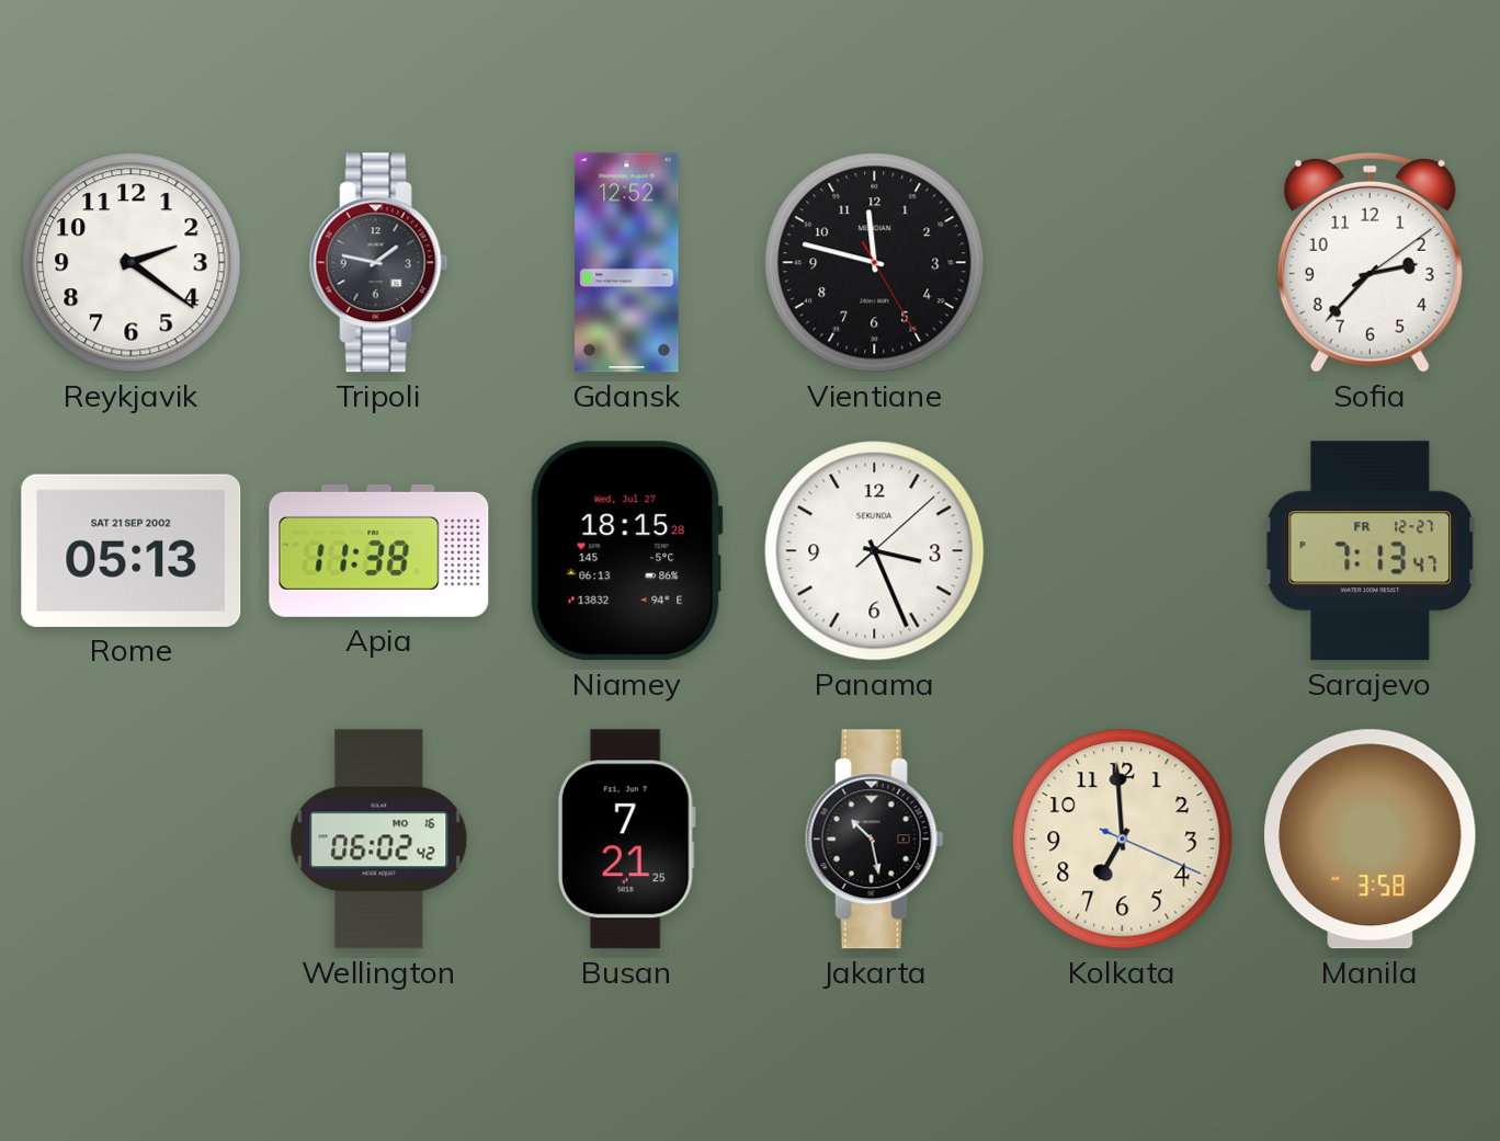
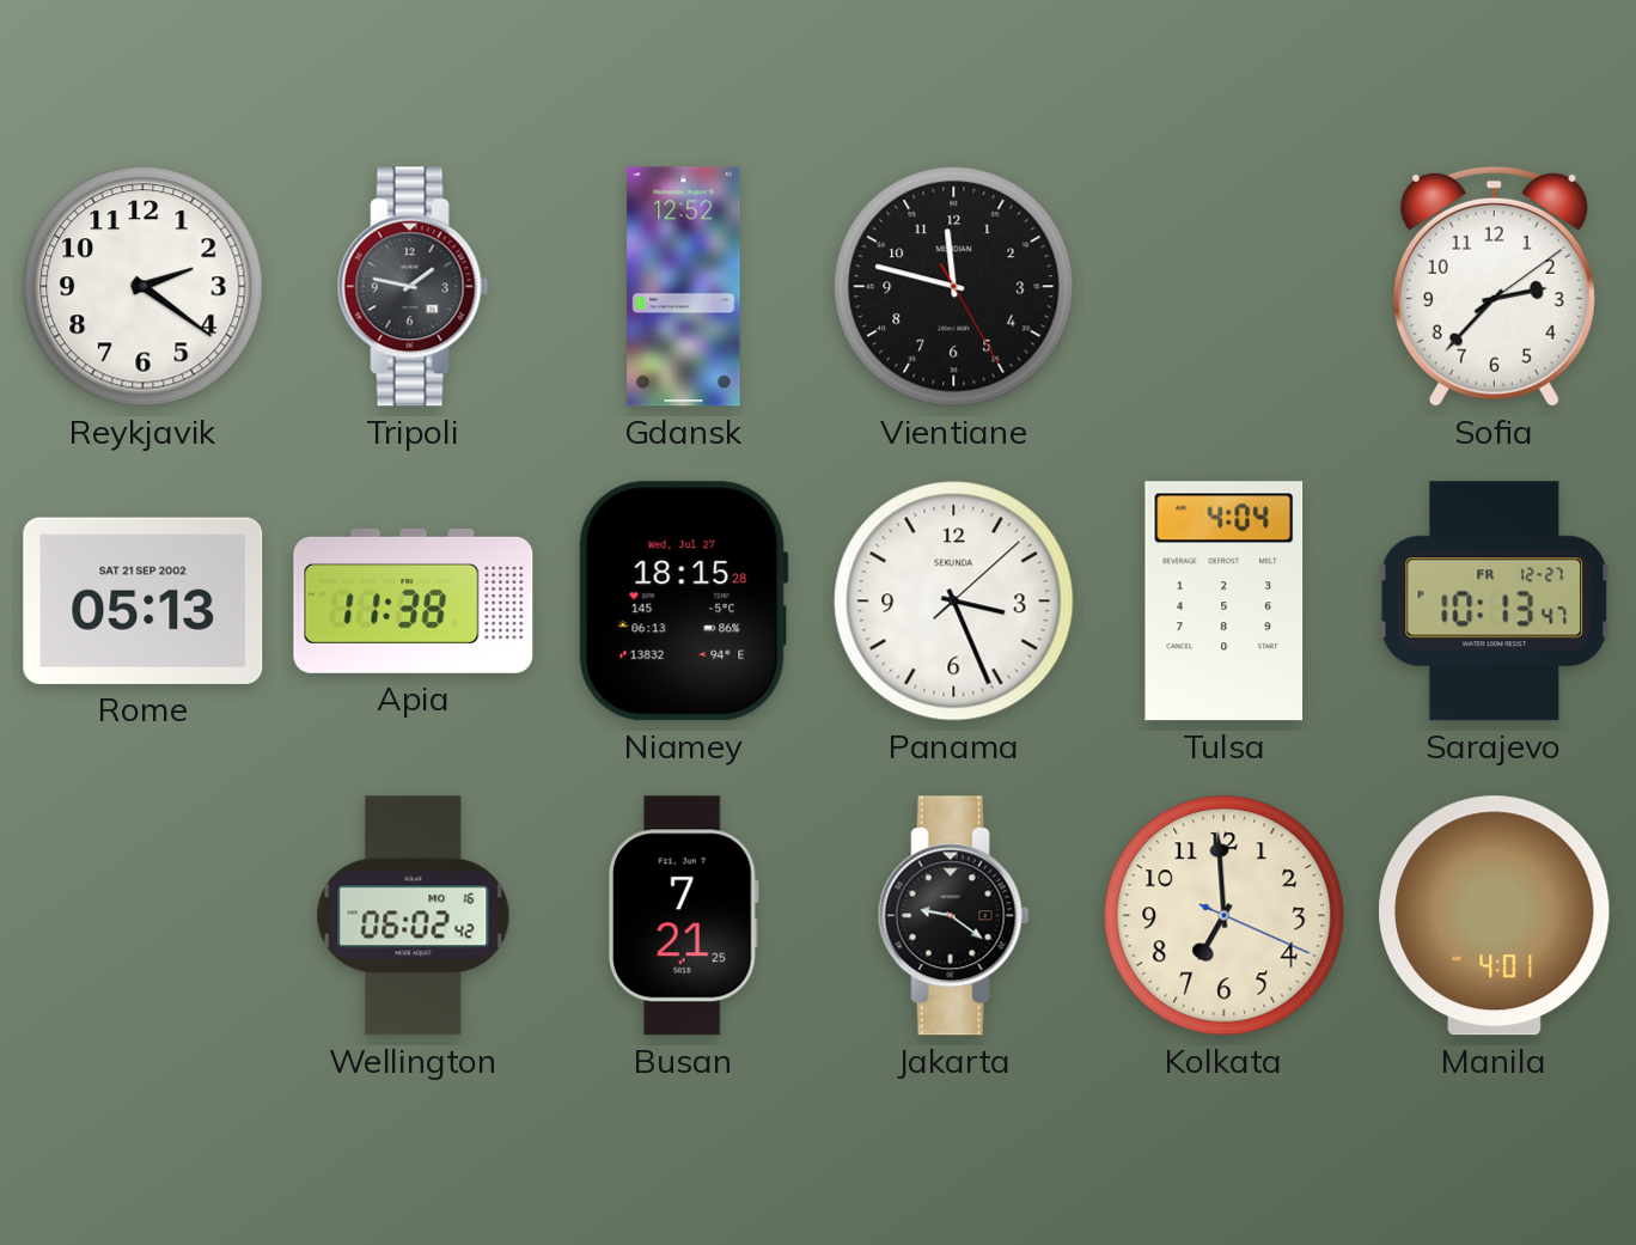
Tulsa: none -> 4:04
Sarajevo: 7:13 -> 10:13
Jakarta: 10:28 -> 9:21
Manila: 3:58 -> 4:01
